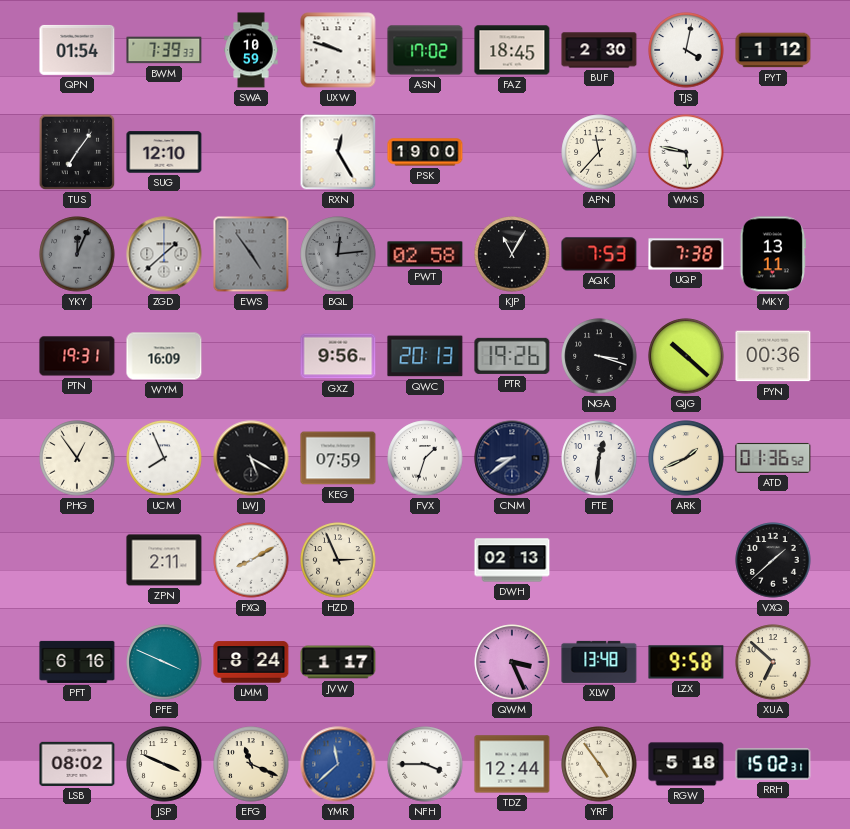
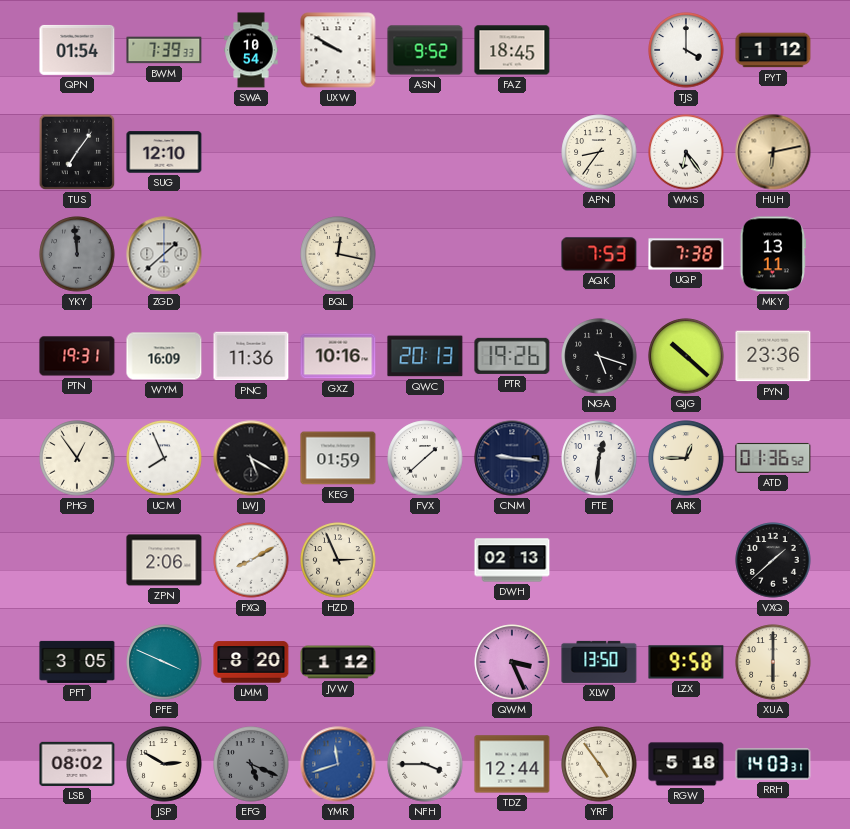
SWA: 10:59 -> 10:54
UXW: 9:48 -> 9:50
ASN: 17:02 -> 9:52
BUF: 2:30 -> none
TJS: 4:02 -> 4:00
RXN: 12:25 -> none
PSK: 19:00 -> none
APN: 11:37 -> 8:36
WMS: 5:47 -> 6:24
HUH: none -> 6:13
YKY: 12:04 -> 11:59
EWS: 4:54 -> none
BQL: 12:14 -> 12:17
BQL dial: grey -> cream
PWT: 02:58 -> none
KJP: 11:05 -> none
PNC: none -> 11:36
GXZ: 9:56 -> 10:16
NGA: 3:18 -> 5:18
PYN: 00:36 -> 23:36
KEG: 07:59 -> 01:59
FVX: 1:33 -> 1:38
CNM: 8:39 -> 9:16
ARK: 1:41 -> 12:45
ZPN: 2:11 -> 2:06
PFT: 6:16 -> 3:05
LMM: 8:24 -> 8:20
JVW: 1:17 -> 1:12
XLW: 13:48 -> 13:50
XUA: 6:52 -> 6:00
JSP: 3:49 -> 2:50
EFG: 11:19 -> 5:19
EFG dial: cream -> grey
YMR: 11:38 -> 11:42
RRH: 15:02 -> 14:03
